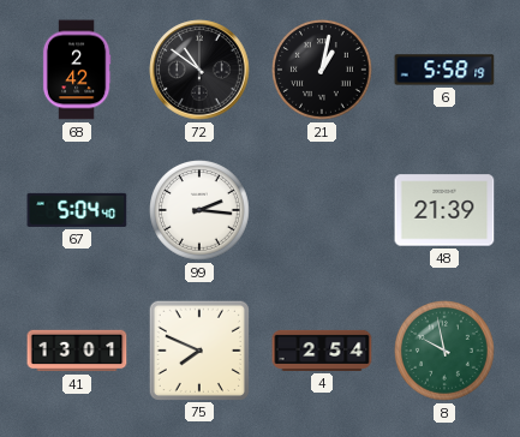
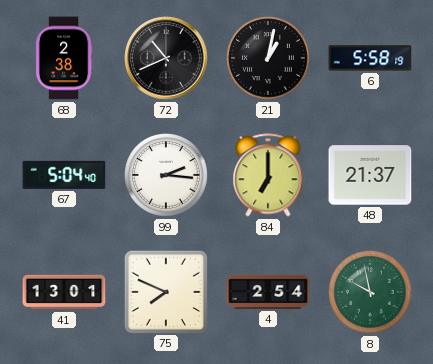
68: 2:42 -> 2:38
72: 10:51 -> 10:41
84: none -> 7:00
48: 21:39 -> 21:37
